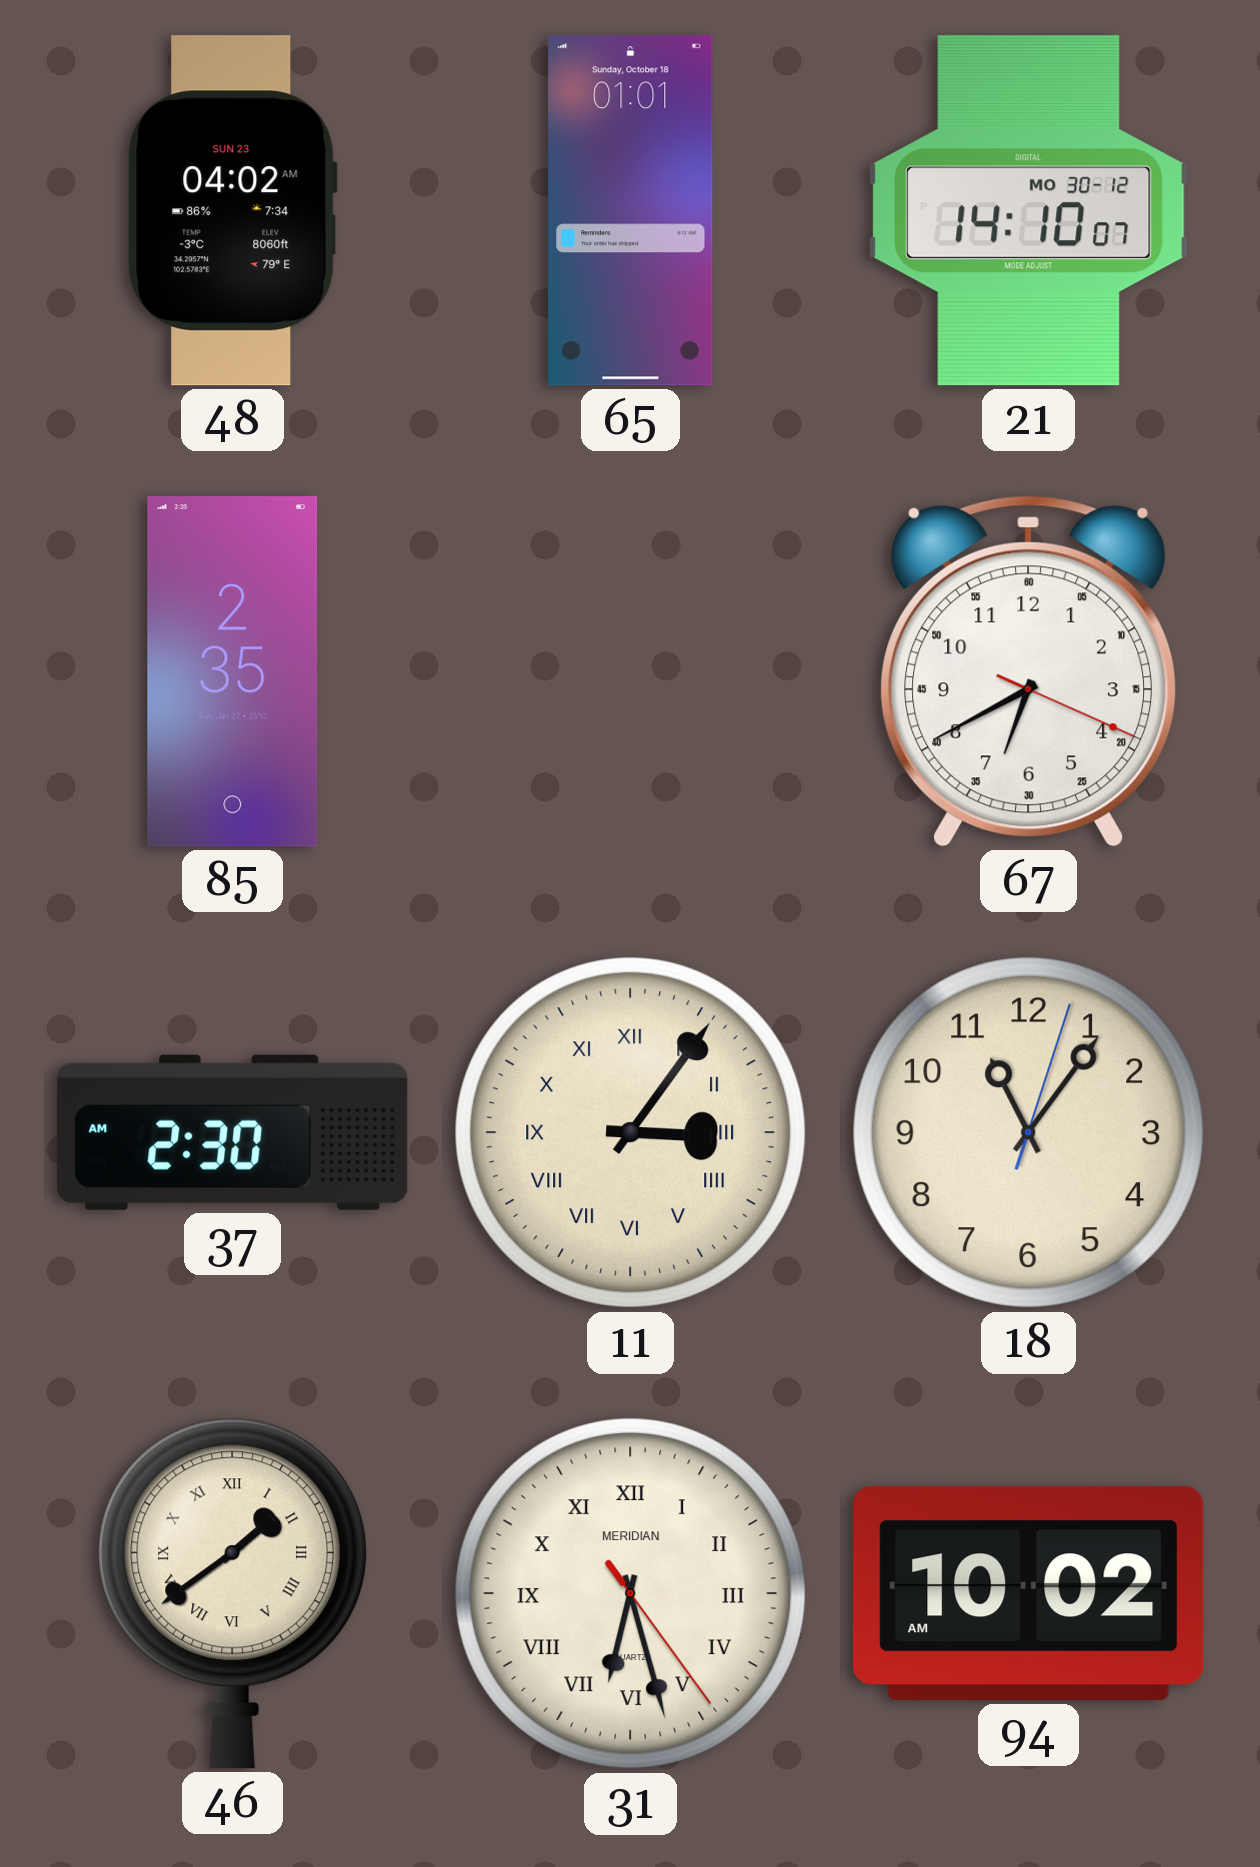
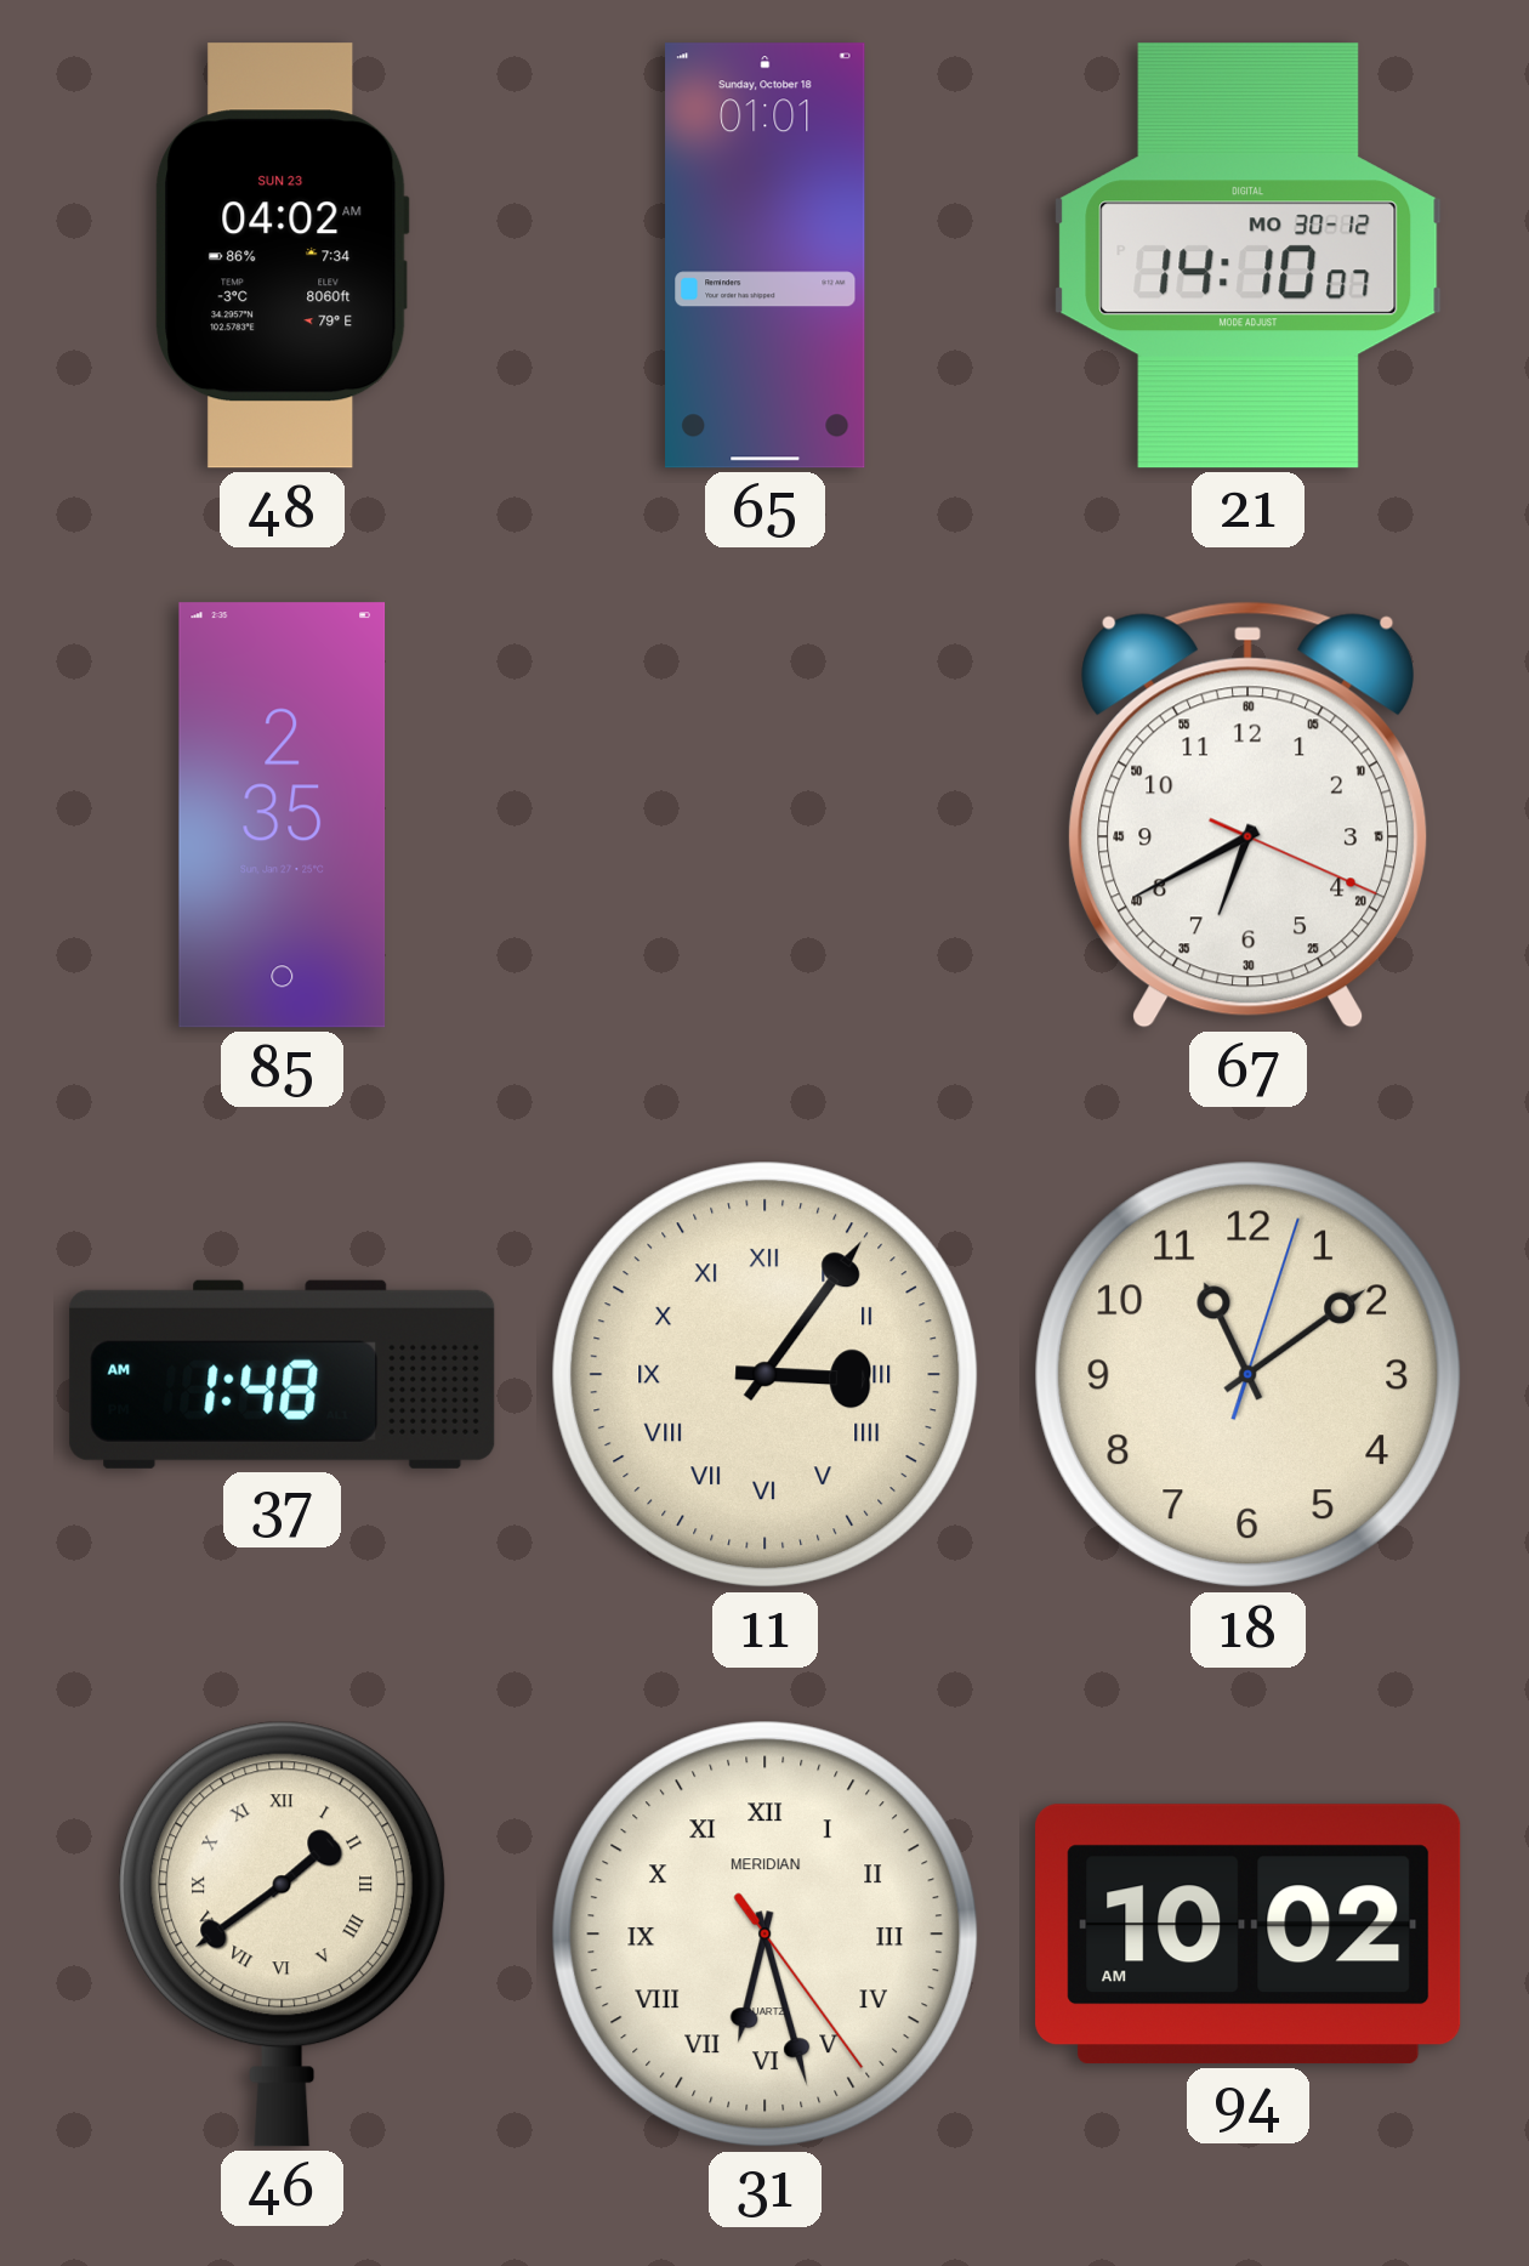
37: 2:30 -> 1:48
18: 11:06 -> 11:09
